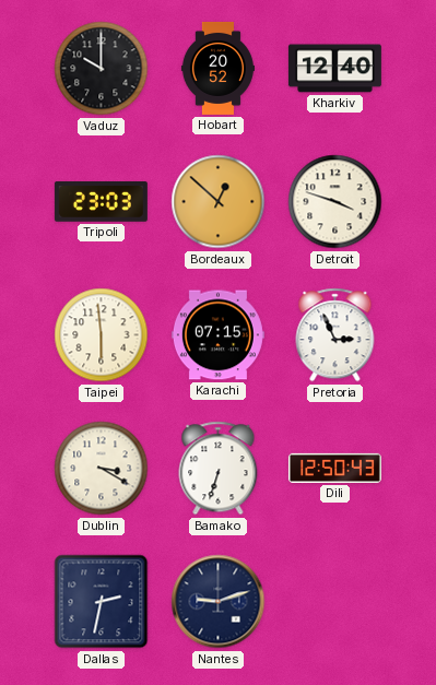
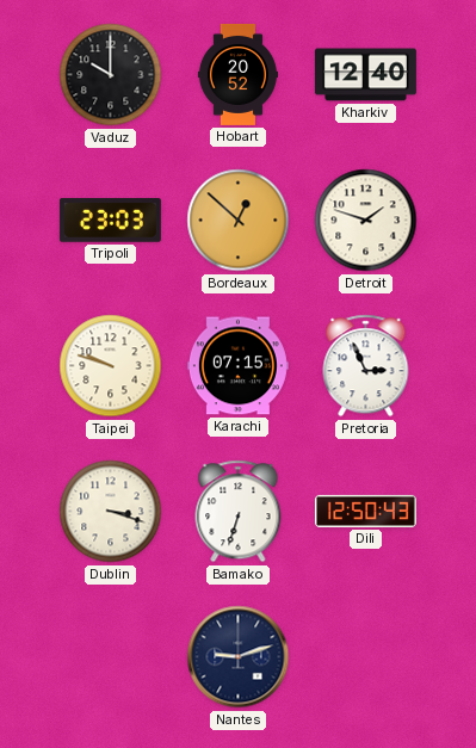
Detroit: 3:48 -> 1:48
Taipei: 5:59 -> 9:48
Dublin: 3:20 -> 3:18
Dallas: 2:32 -> none
